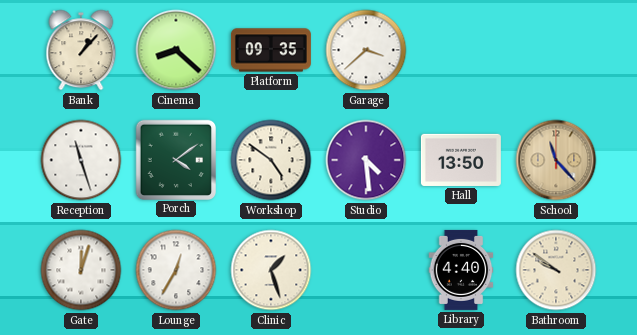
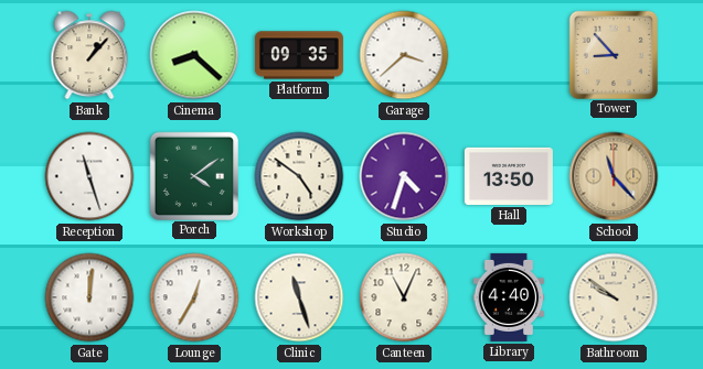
Tower: none -> 8:53
Studio: 4:29 -> 4:33
Gate: 12:03 -> 12:01
Clinic: 1:27 -> 11:27
Canteen: none -> 11:04
